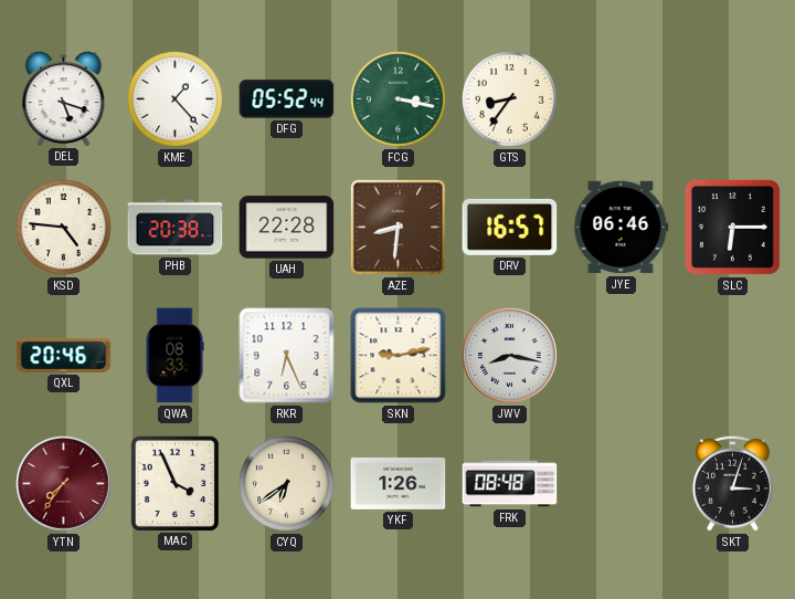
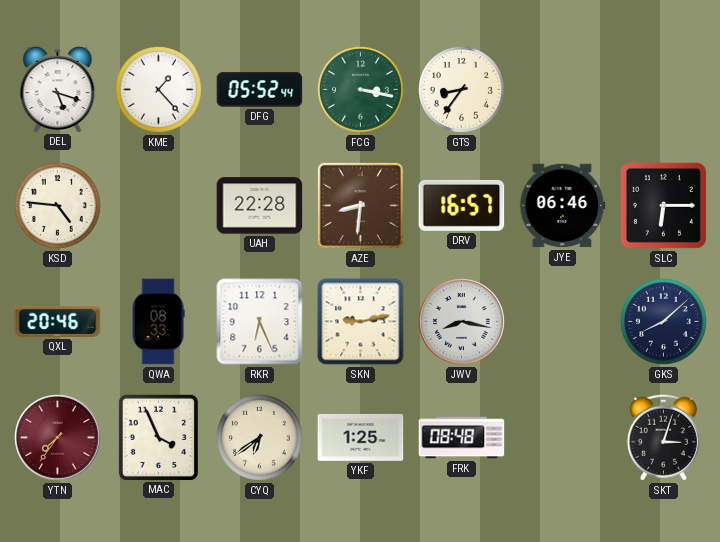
PHB: 20:38 -> none
GKS: none -> 8:08
YKF: 1:26 -> 1:25
